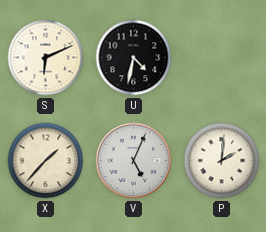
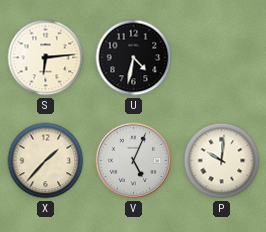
S: 6:11 -> 6:14
P: 2:01 -> 10:01
